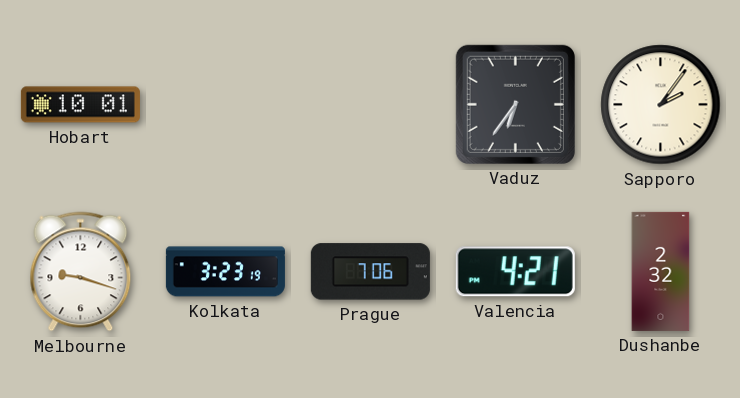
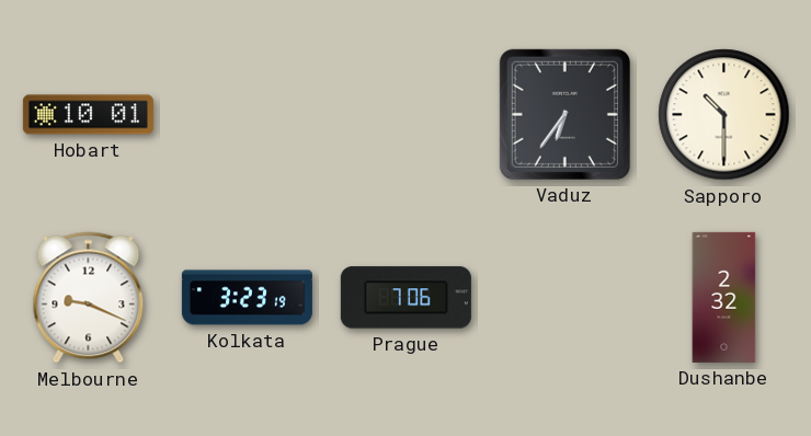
Sapporo: 2:06 -> 10:30
Melbourne: 9:18 -> 9:19
Valencia: 4:21 -> none
